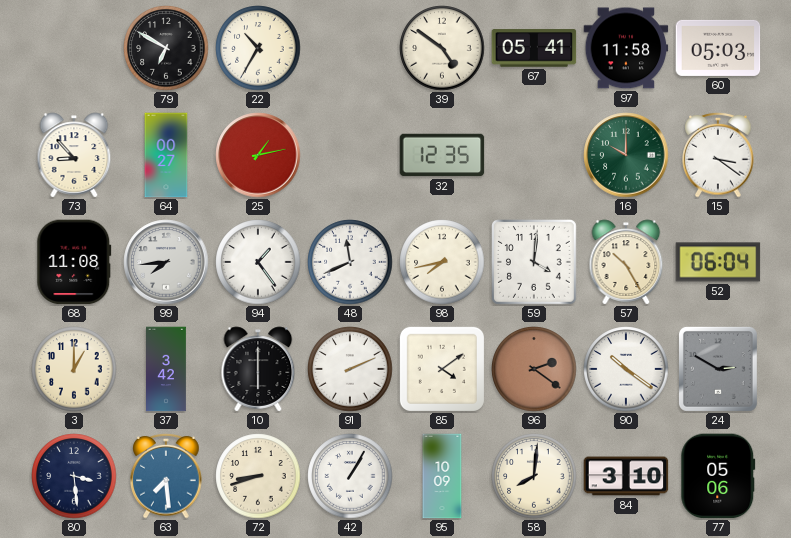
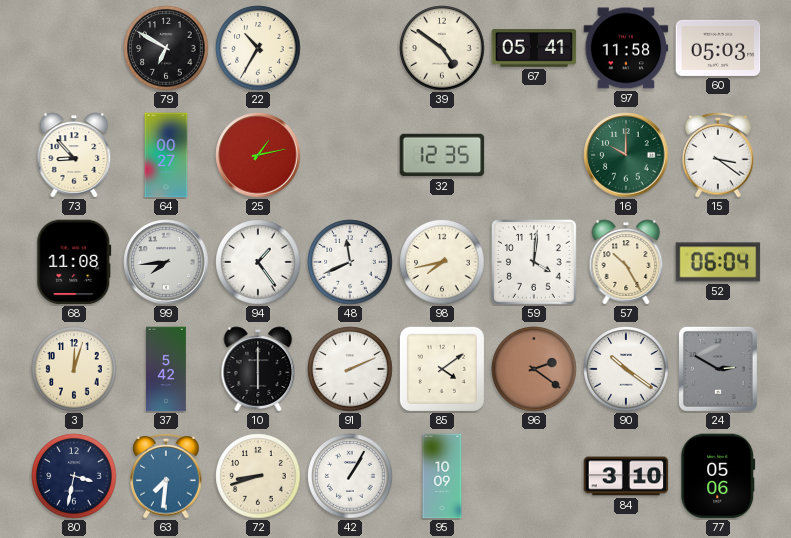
3: 1:00 -> 12:03
37: 3:42 -> 5:42
80: 3:29 -> 3:32
63: 7:29 -> 7:31
58: 8:01 -> none
